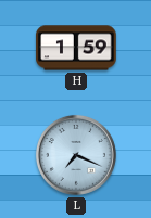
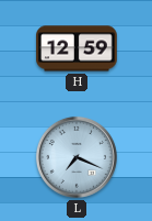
H: 1:59 -> 12:59
